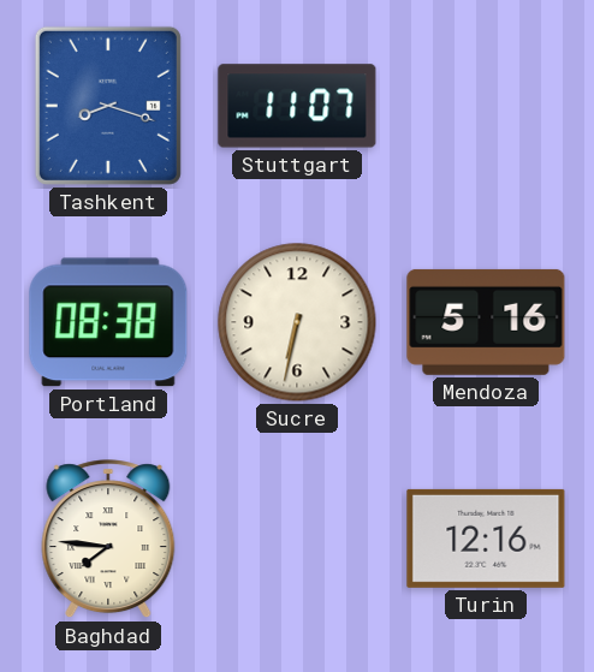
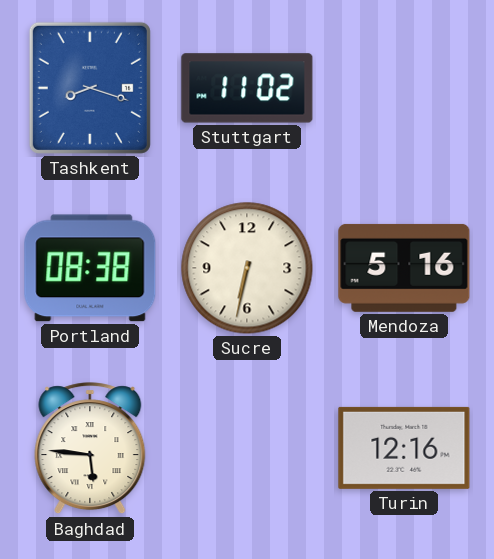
Stuttgart: 11:07 -> 11:02
Baghdad: 7:46 -> 5:46
